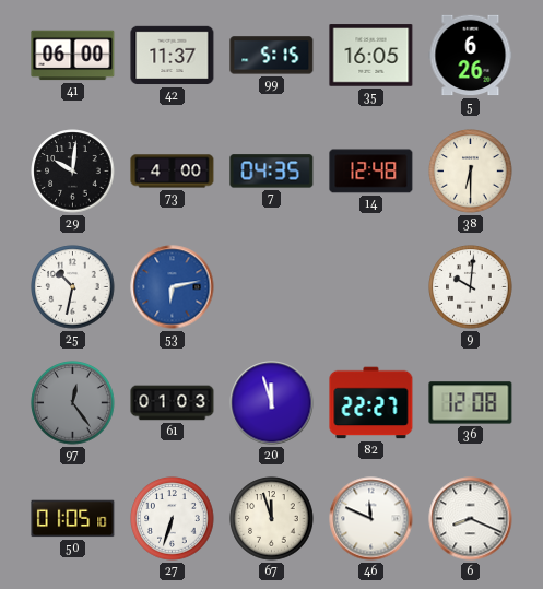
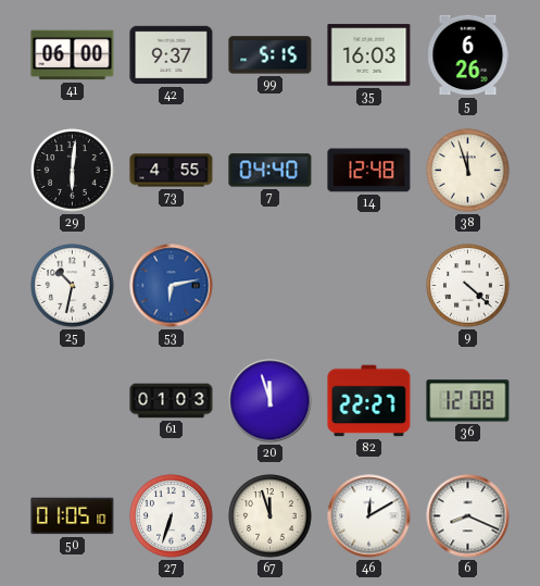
42: 11:37 -> 9:37
35: 16:05 -> 16:03
29: 10:01 -> 6:01
73: 4:00 -> 4:55
7: 04:35 -> 04:40
38: 6:30 -> 11:57
9: 10:01 -> 4:22
97: 12:24 -> none
46: 11:49 -> 12:10
